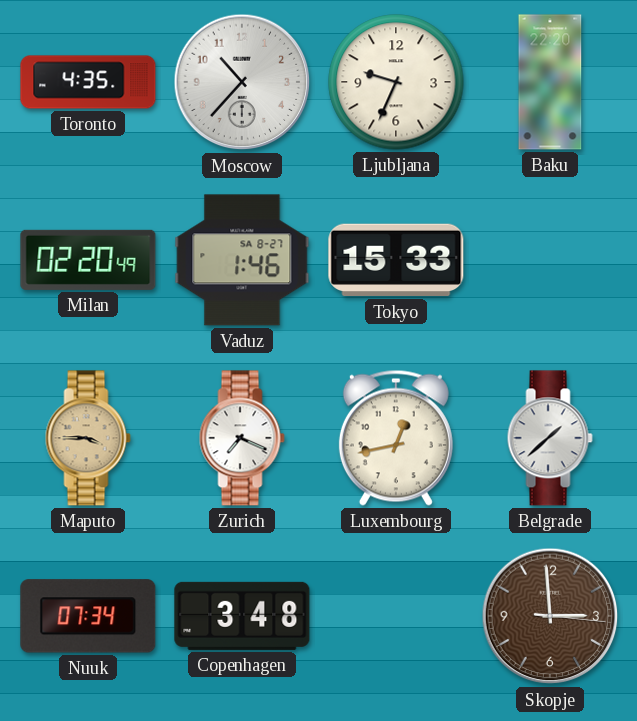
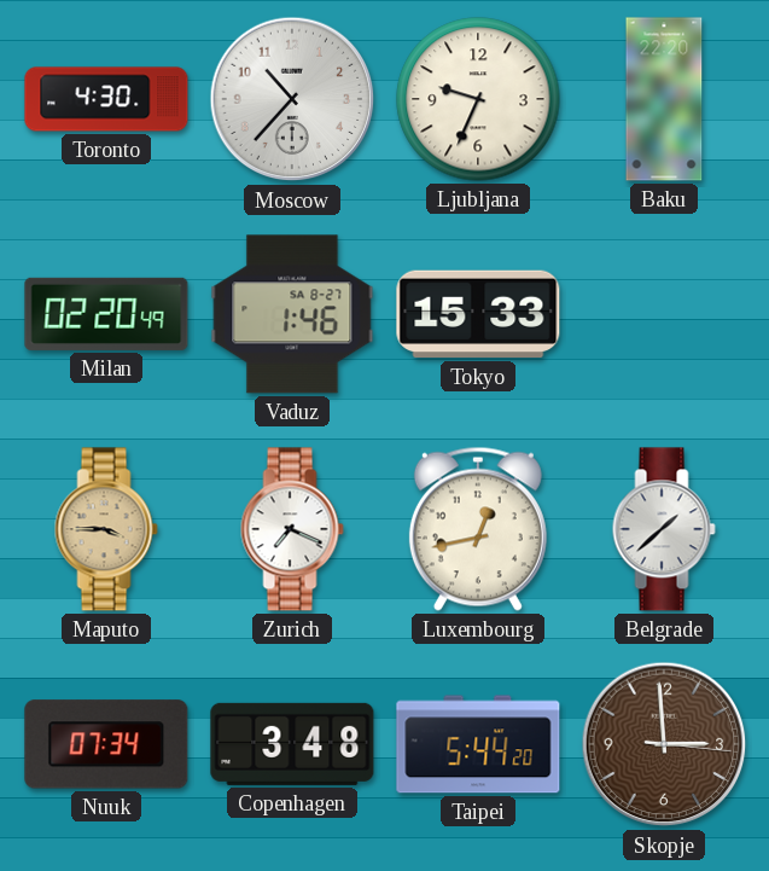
Toronto: 4:35 -> 4:30
Taipei: none -> 5:44
